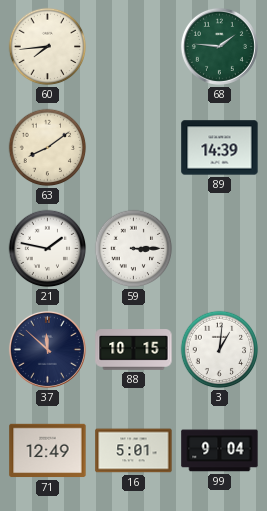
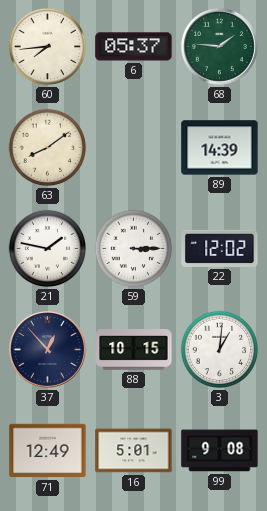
6: none -> 05:37
22: none -> 12:02
37: 11:52 -> 12:53
99: 9:04 -> 9:08
